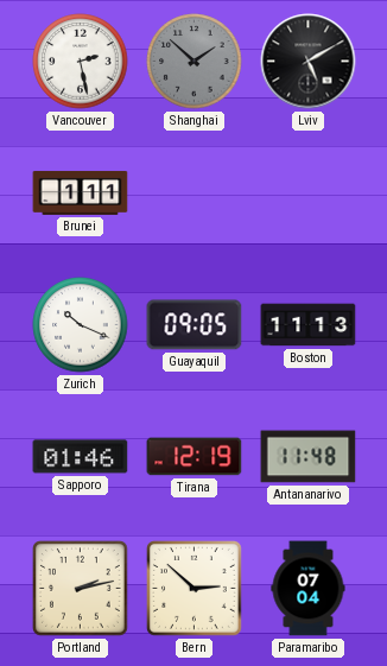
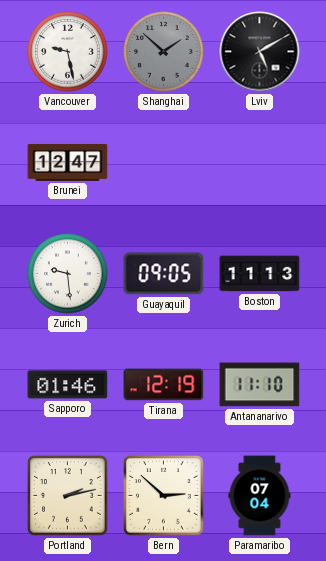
Vancouver: 2:28 -> 9:28
Brunei: 1:11 -> 12:47
Zurich: 10:19 -> 9:29
Antananarivo: 11:48 -> 11:10
